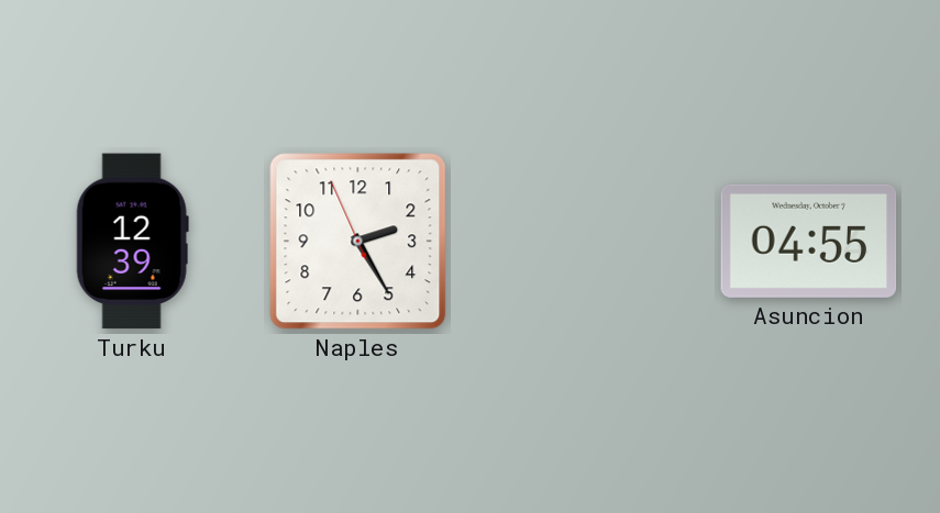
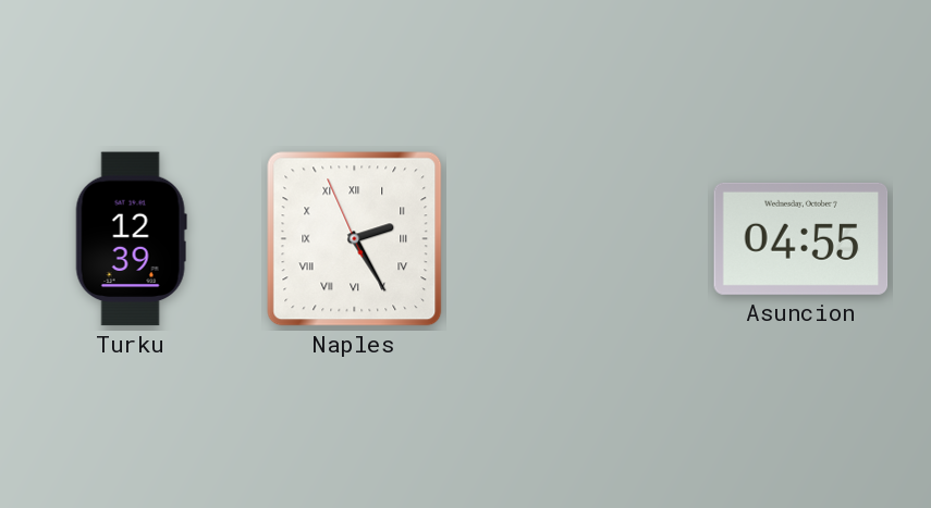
Naples numerals: Arabic -> Roman
